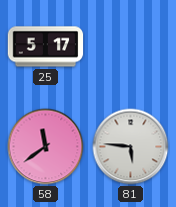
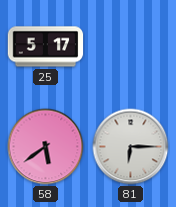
58: 11:39 -> 5:39
81: 5:46 -> 6:15
